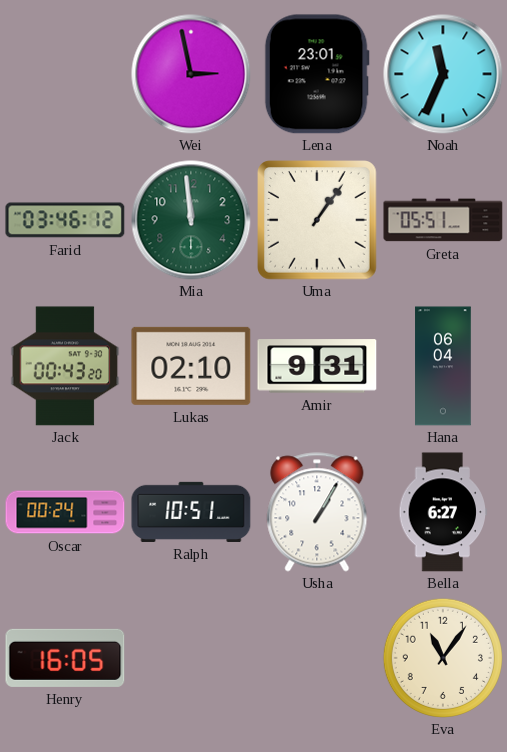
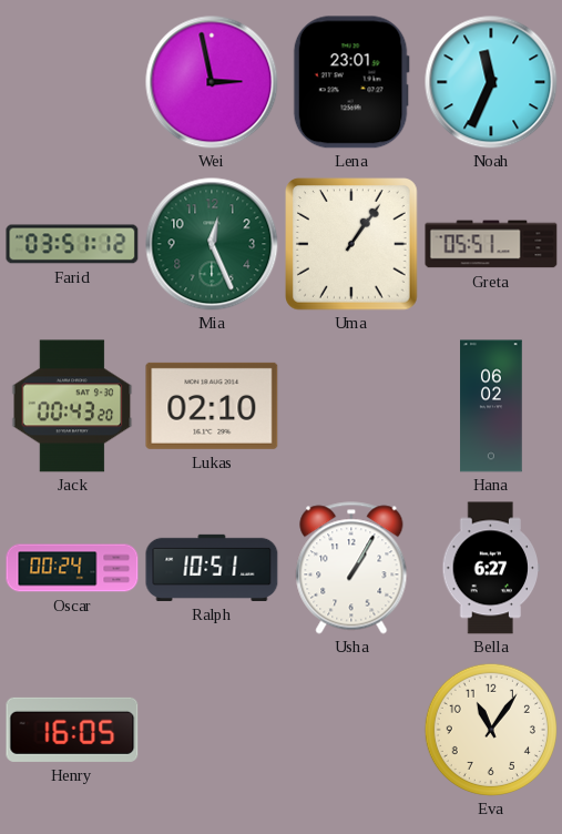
Farid: 03:46 -> 03:51
Mia: 11:59 -> 12:26
Amir: 9:31 -> none
Hana: 06:04 -> 06:02
